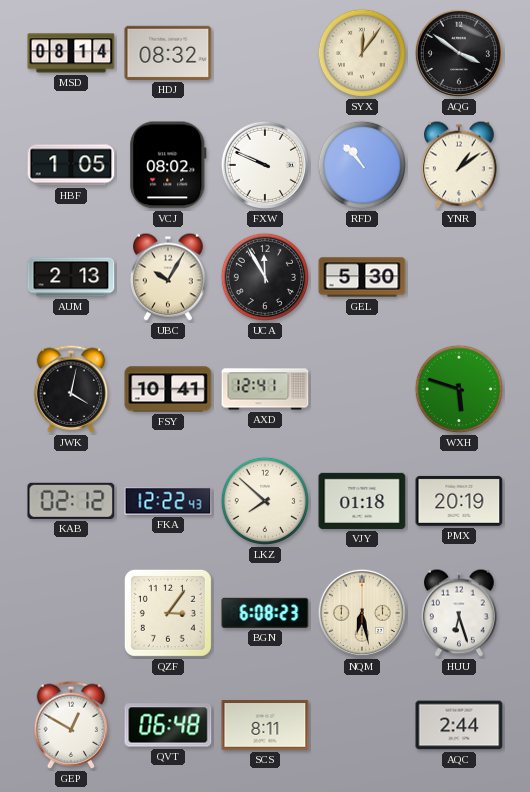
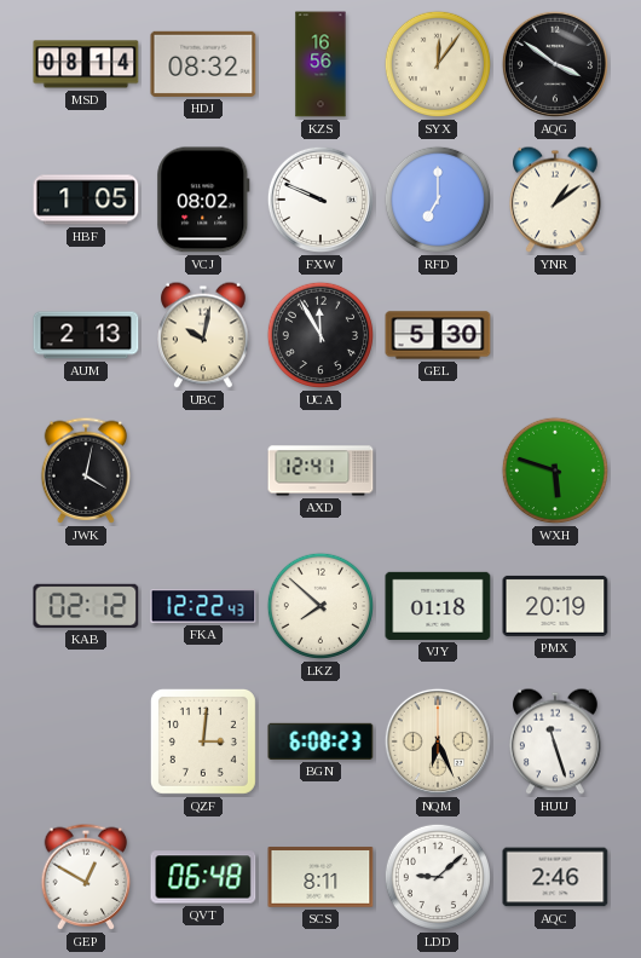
KZS: none -> 16:56
RFD: 10:53 -> 7:00
UBC: 10:05 -> 10:02
FSY: 10:41 -> none
QZF: 3:06 -> 3:01
NQM: 6:28 -> 6:26
HUU: 6:27 -> 11:27
LDD: none -> 9:08
AQC: 2:44 -> 2:46
